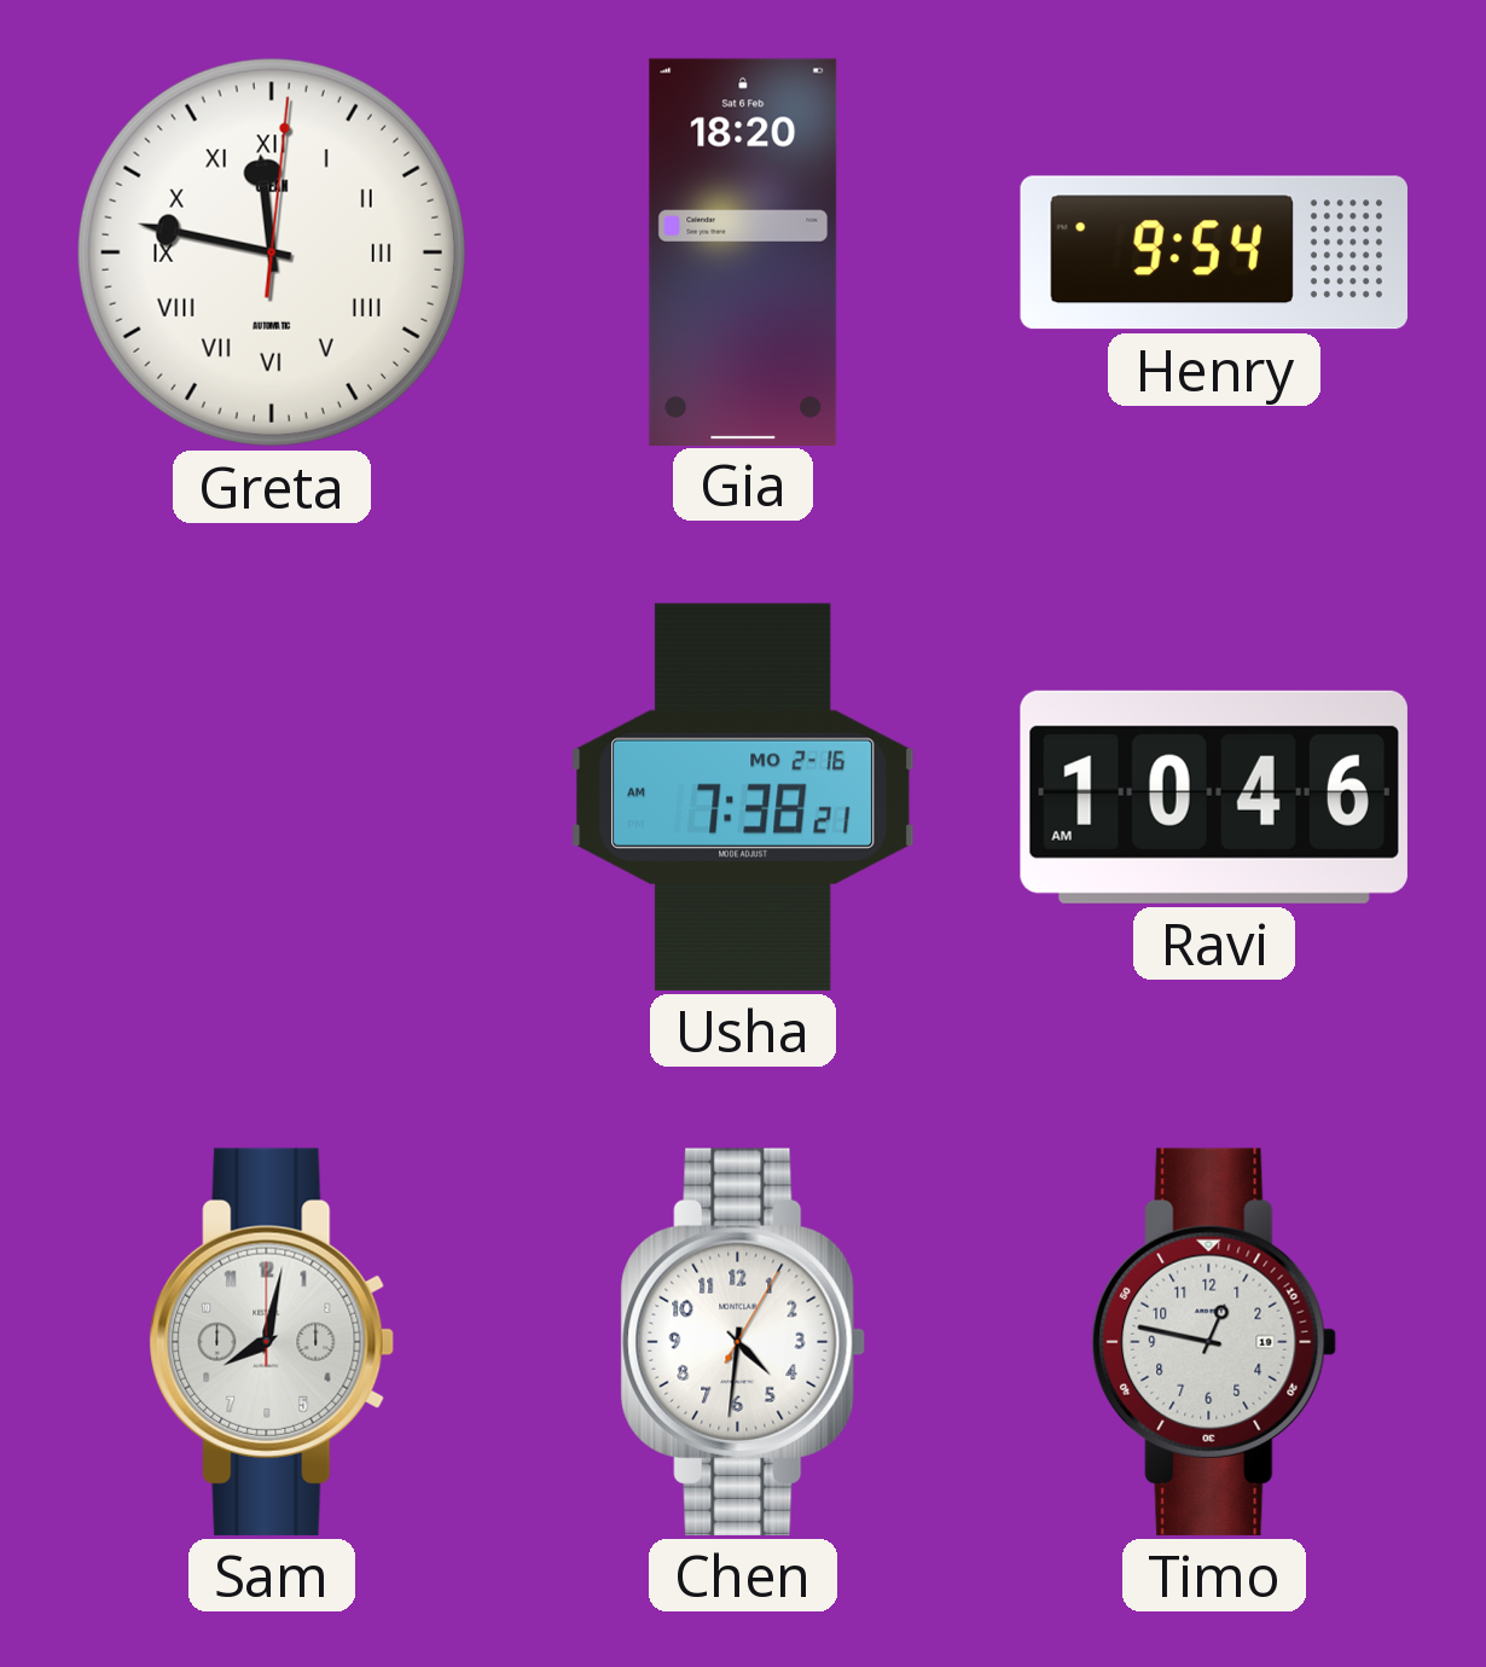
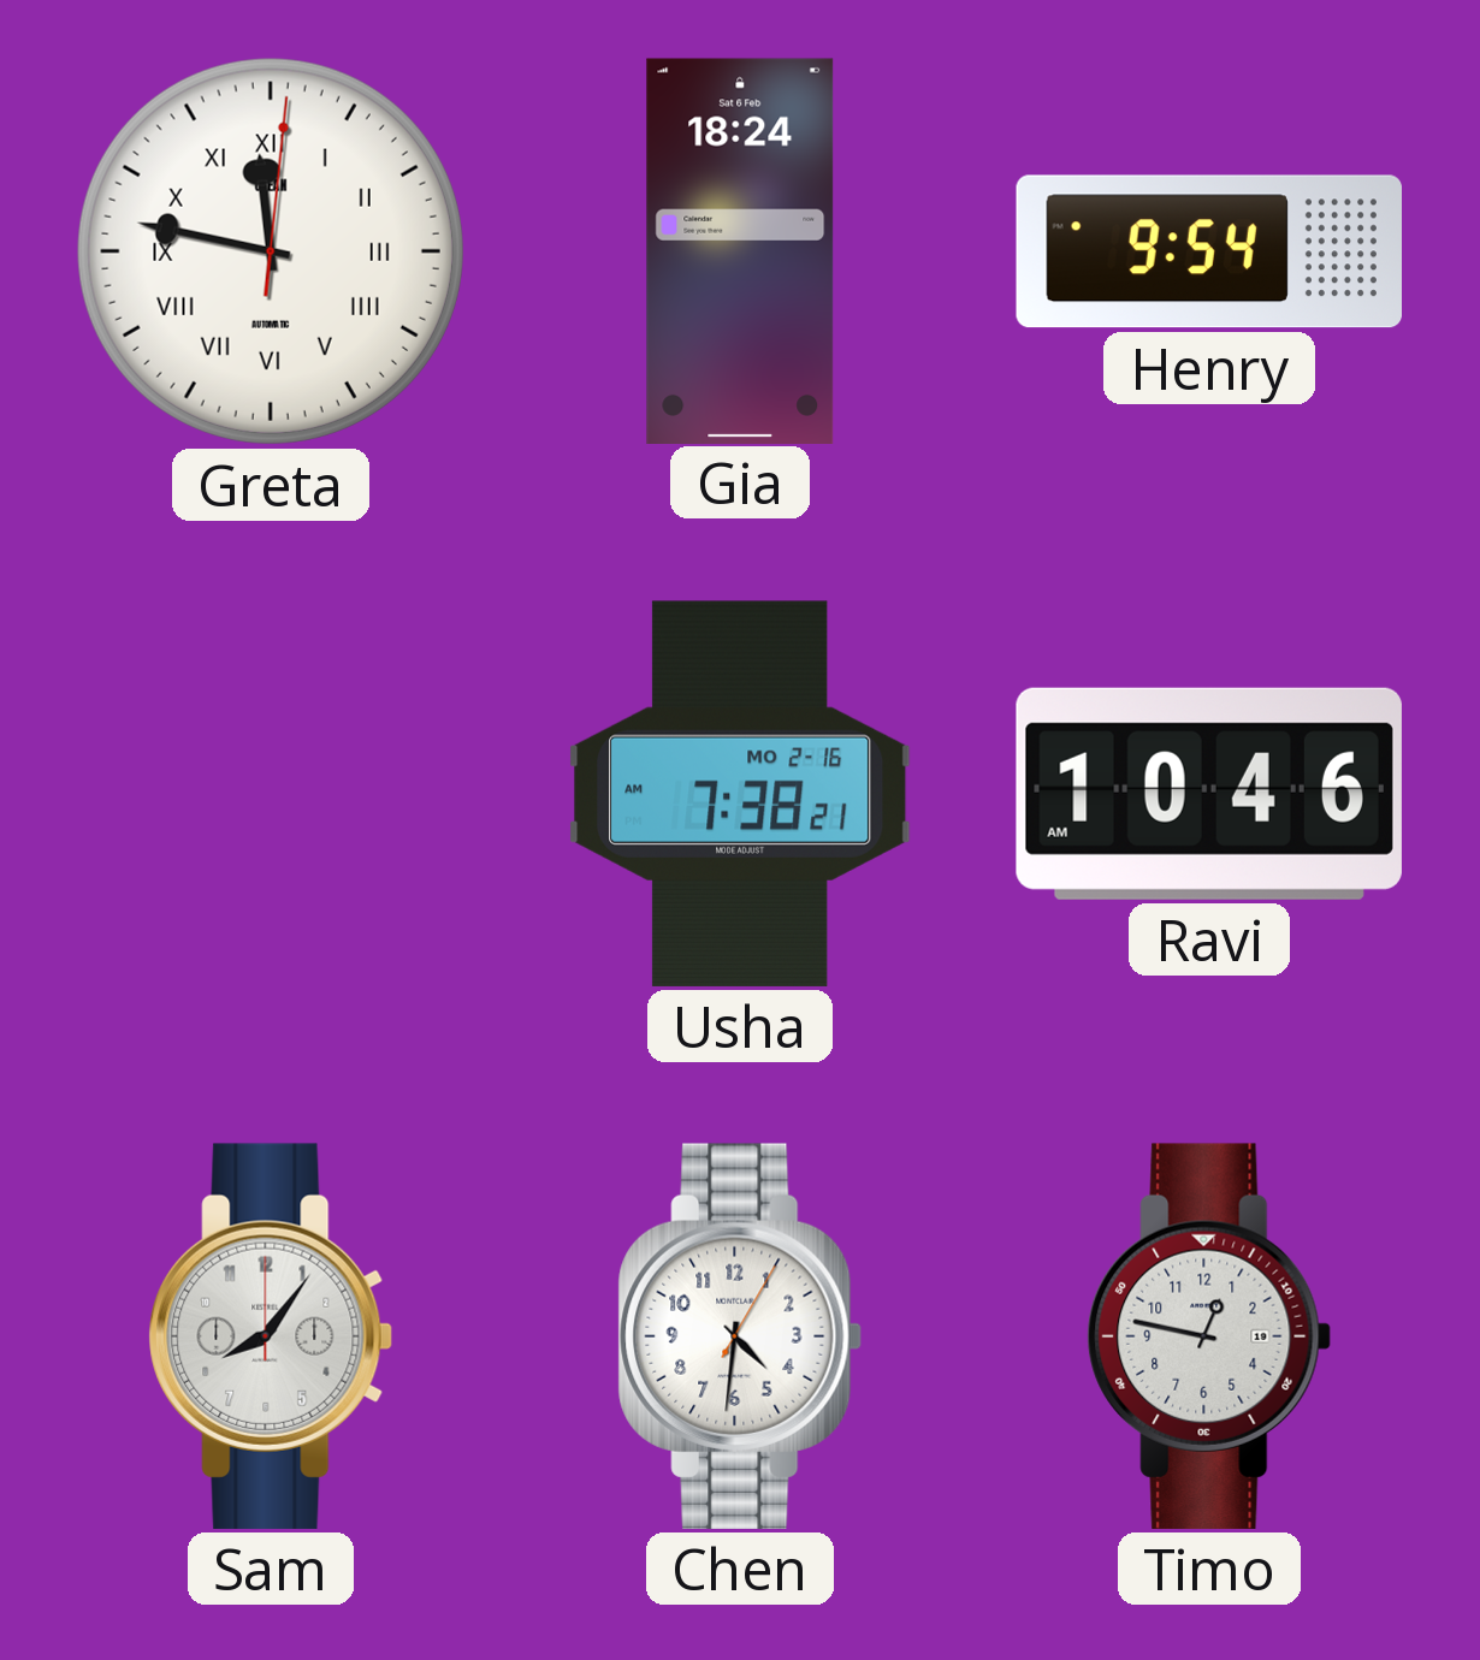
Gia: 18:20 -> 18:24
Sam: 8:02 -> 8:06
